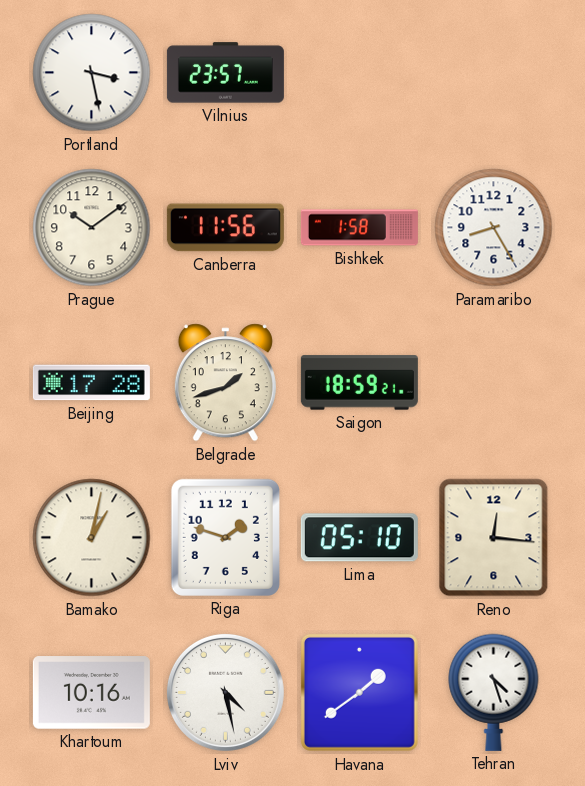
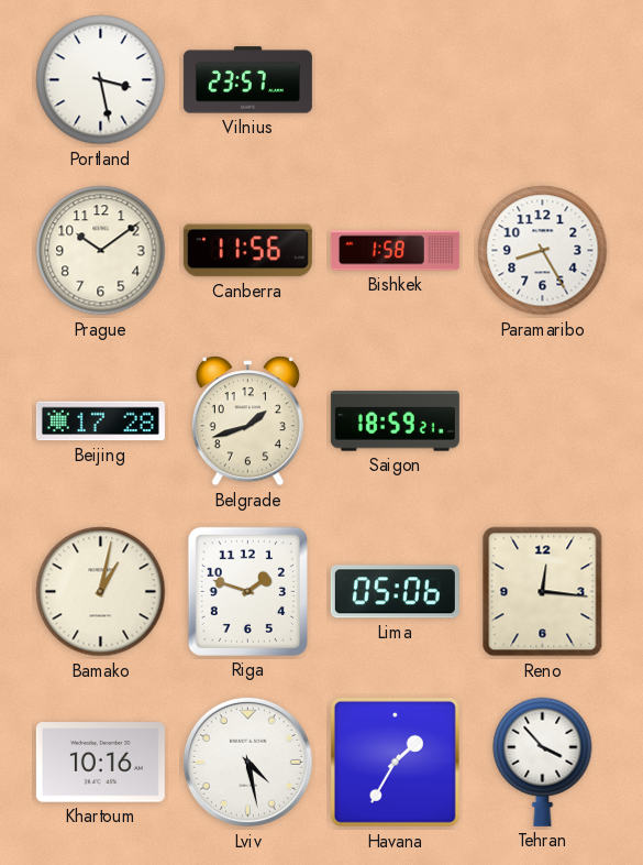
Lima: 05:10 -> 05:06
Havana: 1:39 -> 1:35
Tehran: 4:27 -> 3:53
